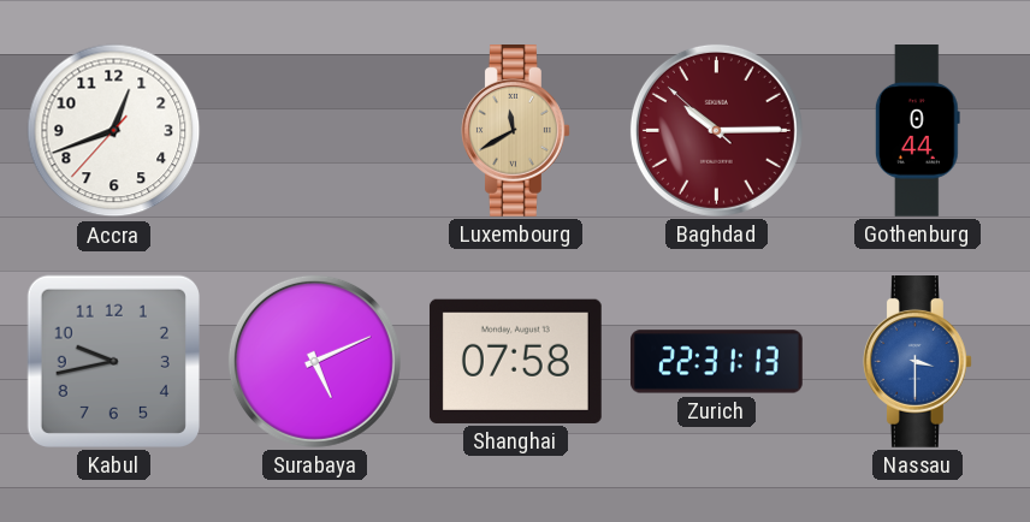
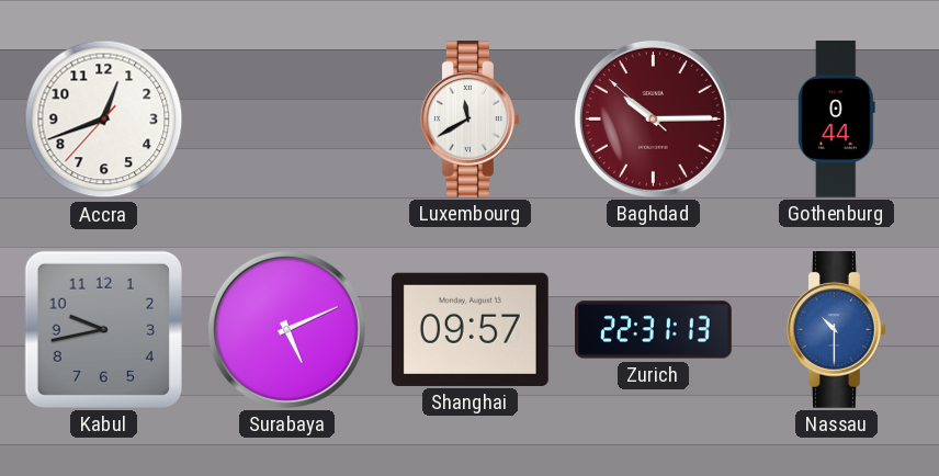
Luxembourg dial: champagne -> white
Shanghai: 07:58 -> 09:57
Nassau: 3:30 -> 10:30
